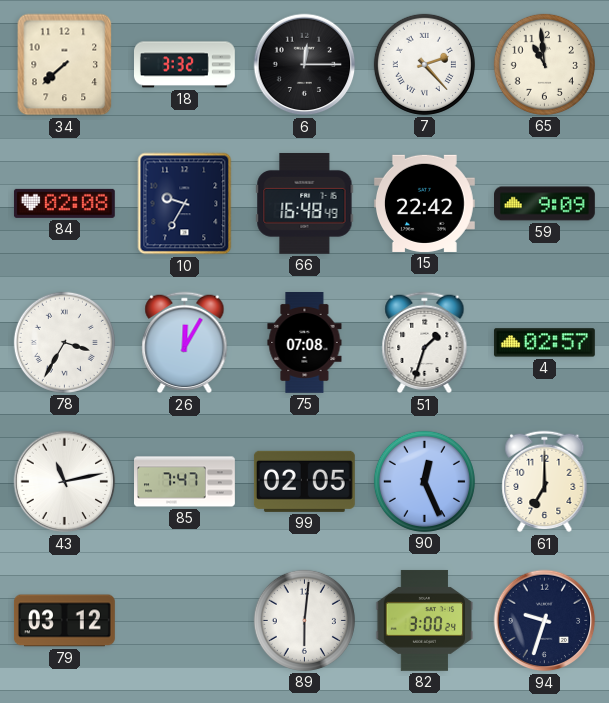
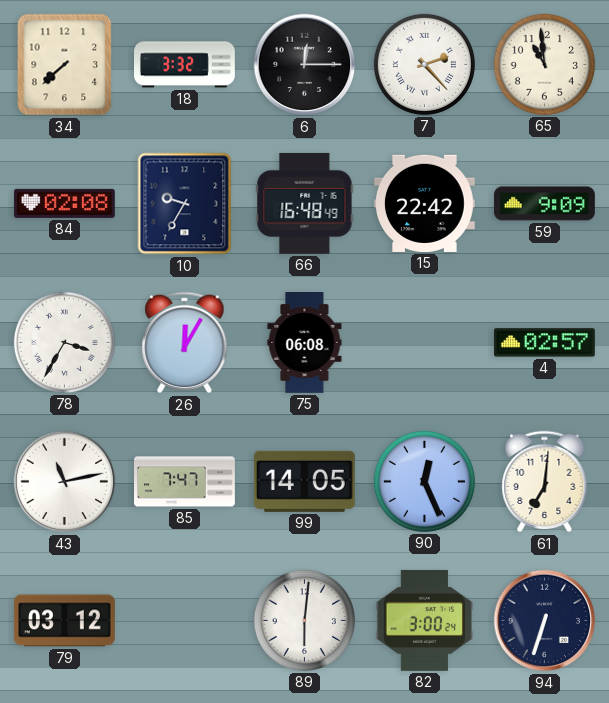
75: 07:08 -> 06:08
51: 1:33 -> none
99: 02:05 -> 14:05
61: 7:00 -> 7:01
94: 9:33 -> 6:33
